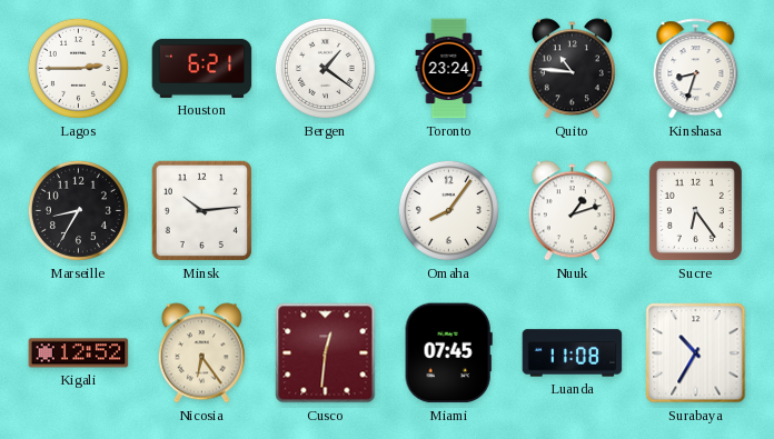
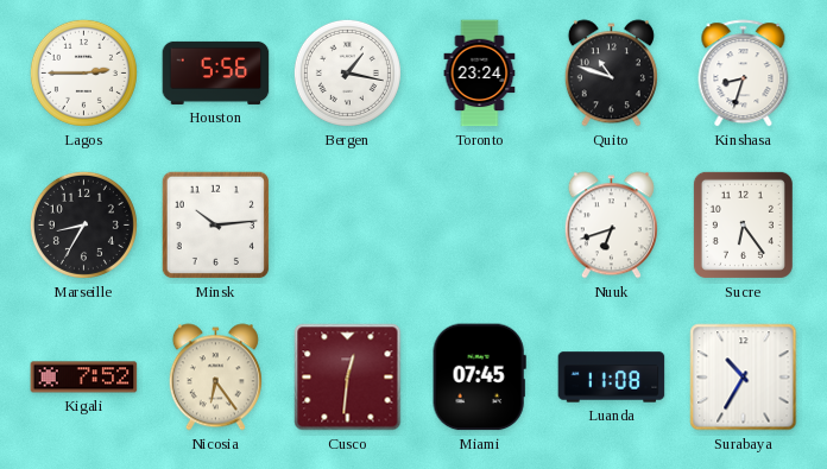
Houston: 6:21 -> 5:56
Bergen: 1:21 -> 1:17
Quito: 10:46 -> 10:48
Omaha: 8:06 -> none
Nuuk: 1:12 -> 6:42
Kigali: 12:52 -> 7:52
